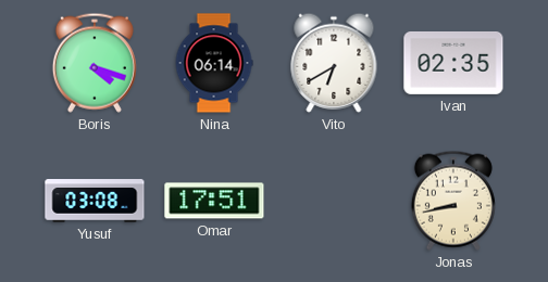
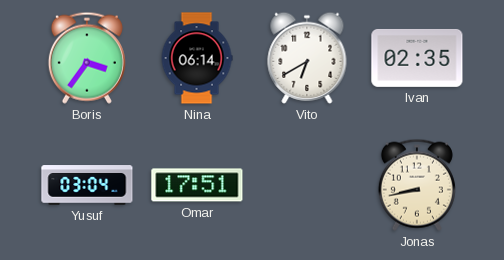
Boris: 4:18 -> 3:36
Yusuf: 03:08 -> 03:04
